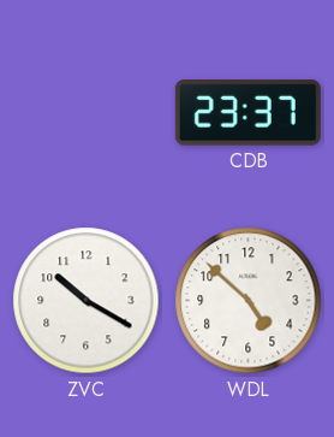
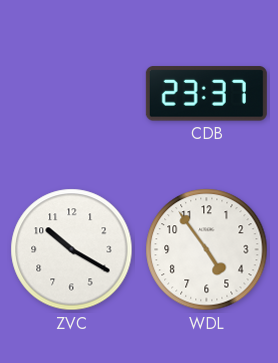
WDL: 4:52 -> 4:54
